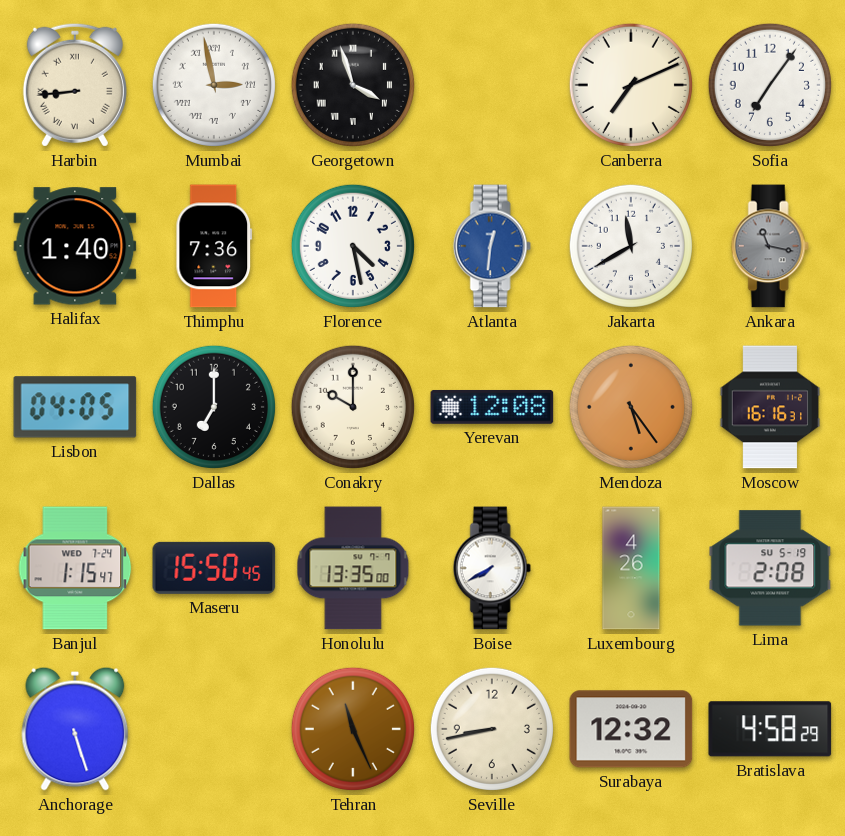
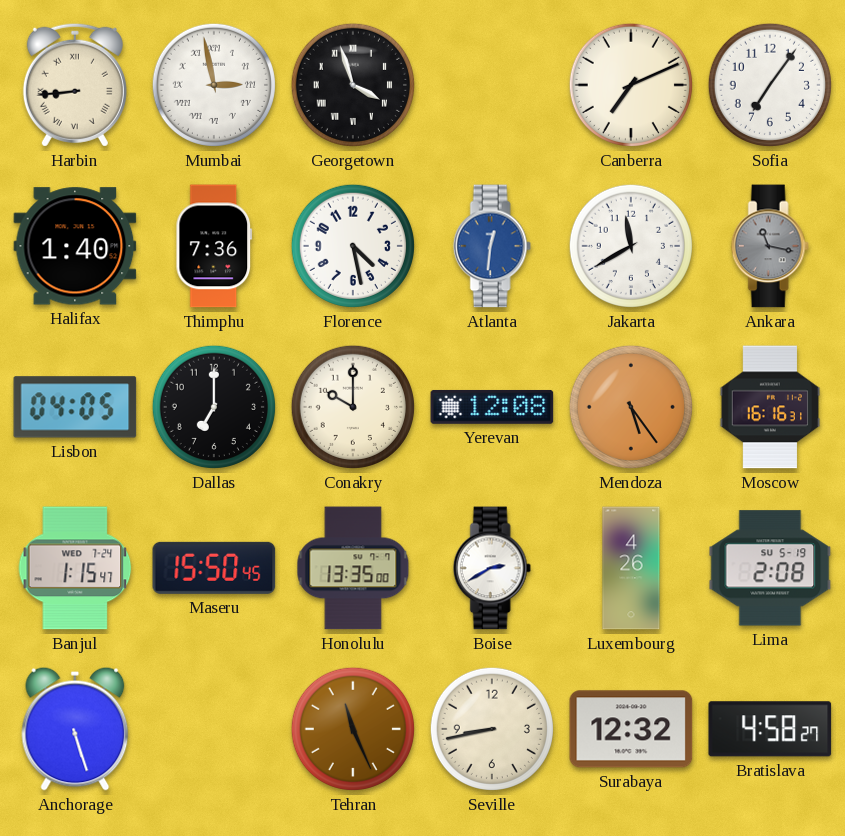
Boise: 7:40 -> 2:40
Bratislava: 4:58:29 -> 4:58:27
